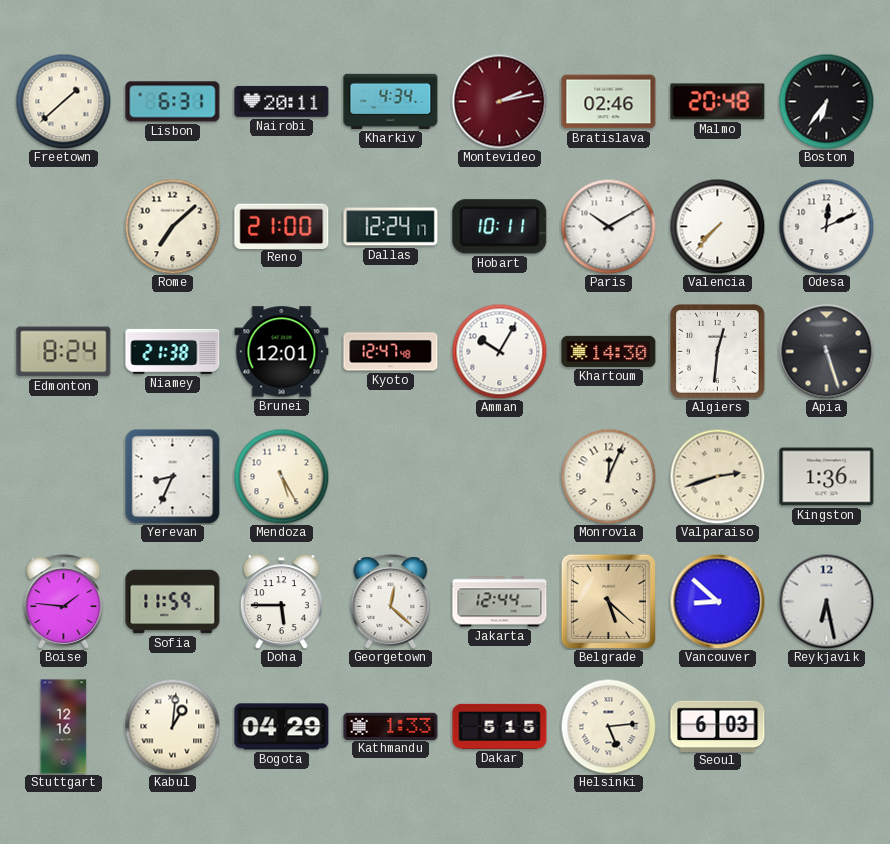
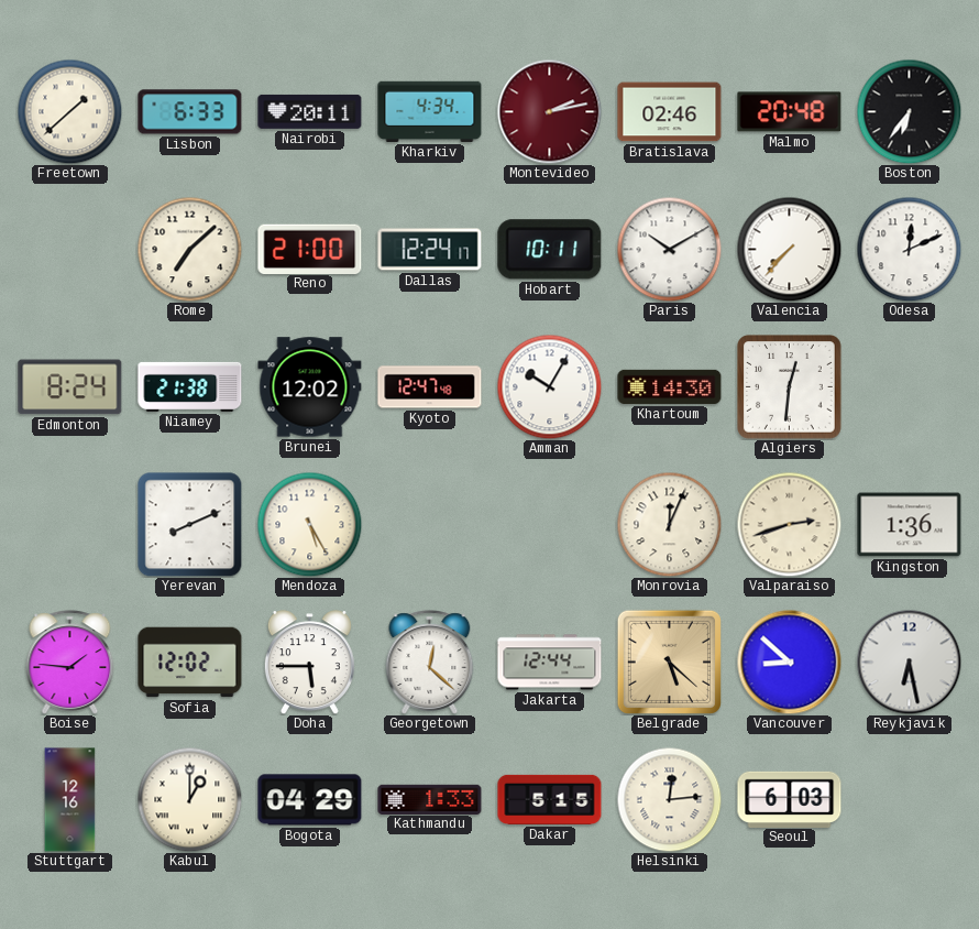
Lisbon: 6:31 -> 6:33
Brunei: 12:01 -> 12:02
Apia: 5:27 -> none
Yerevan: 8:34 -> 8:11
Sofia: 11:59 -> 12:02
Kabul: 1:01 -> 1:00
Helsinki: 5:14 -> 12:14
